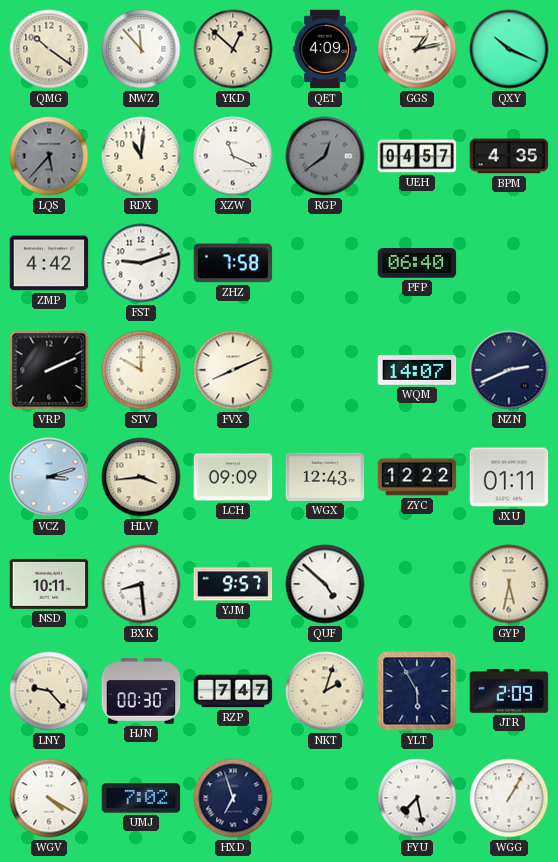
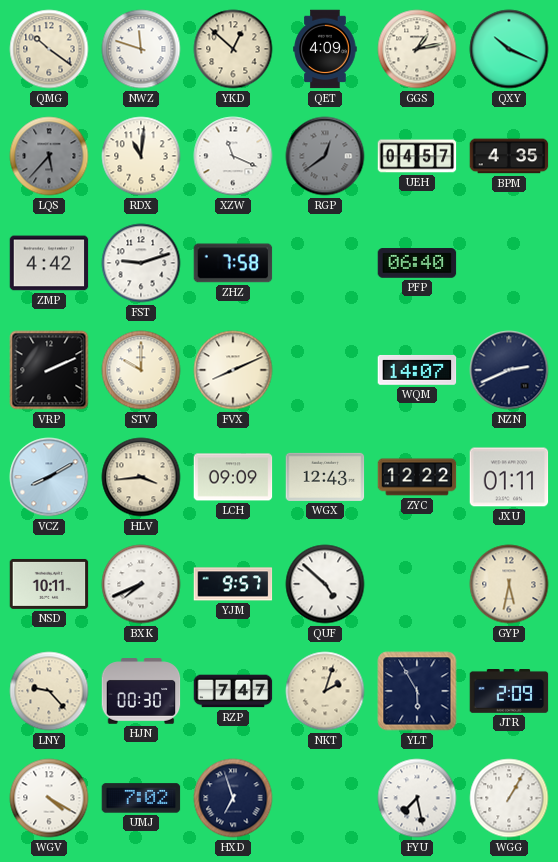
NWZ: 11:53 -> 11:48
VCZ: 3:12 -> 8:10
BXK: 8:29 -> 7:41
